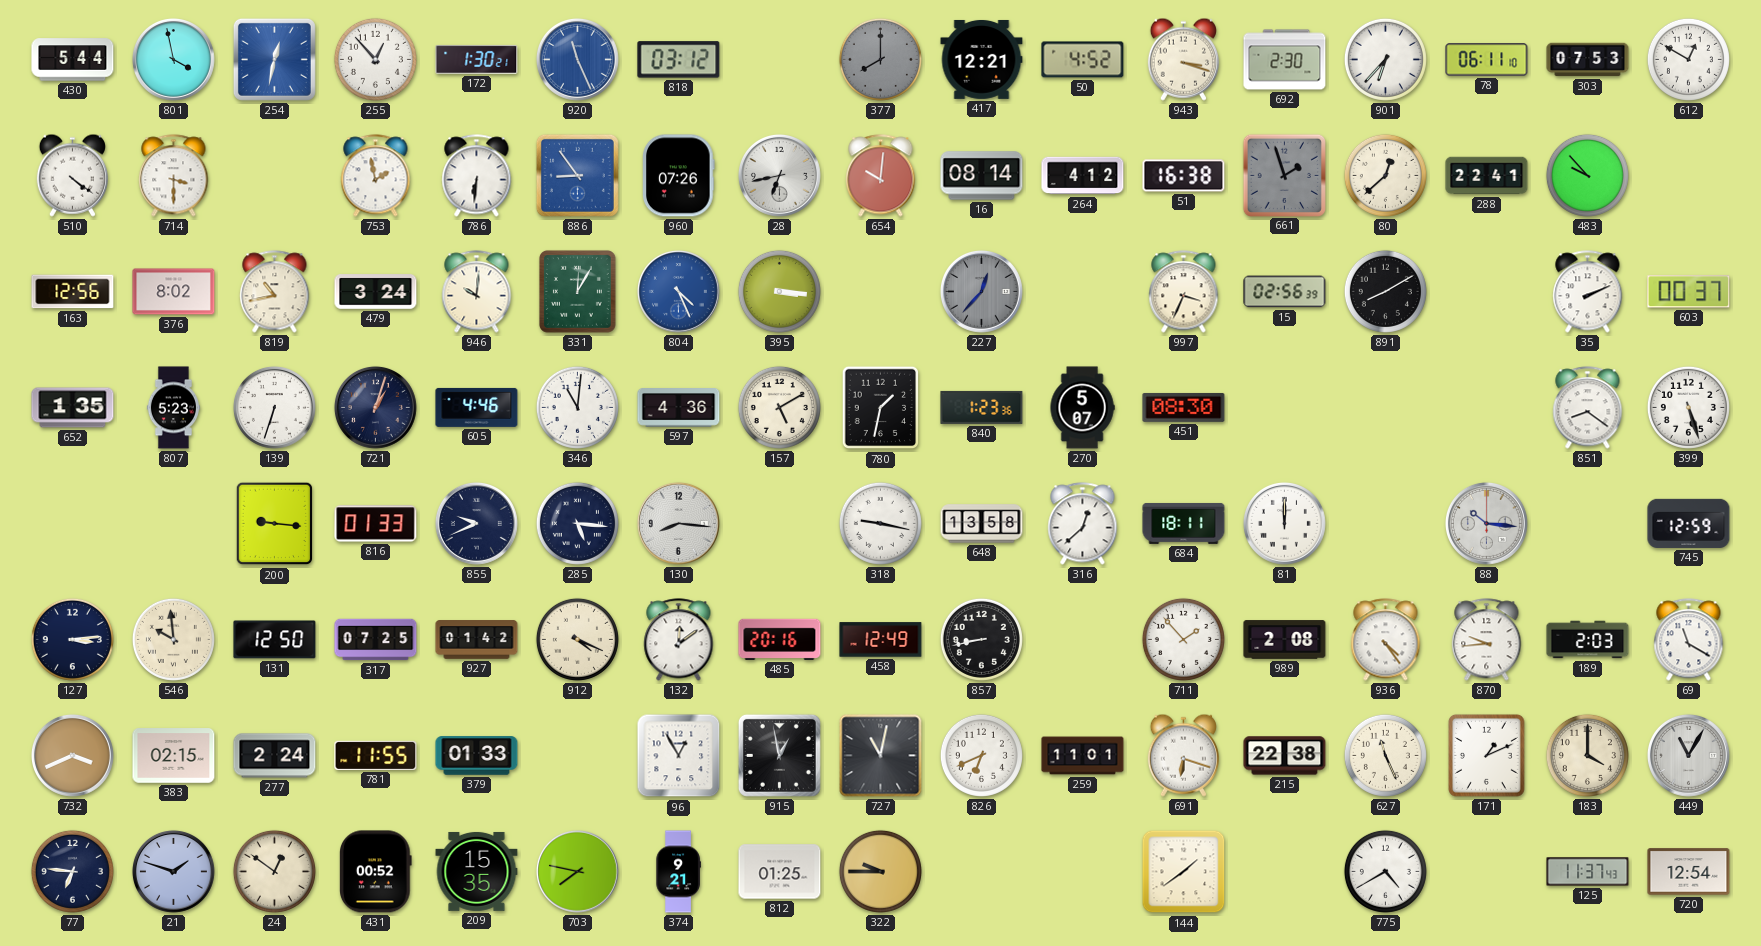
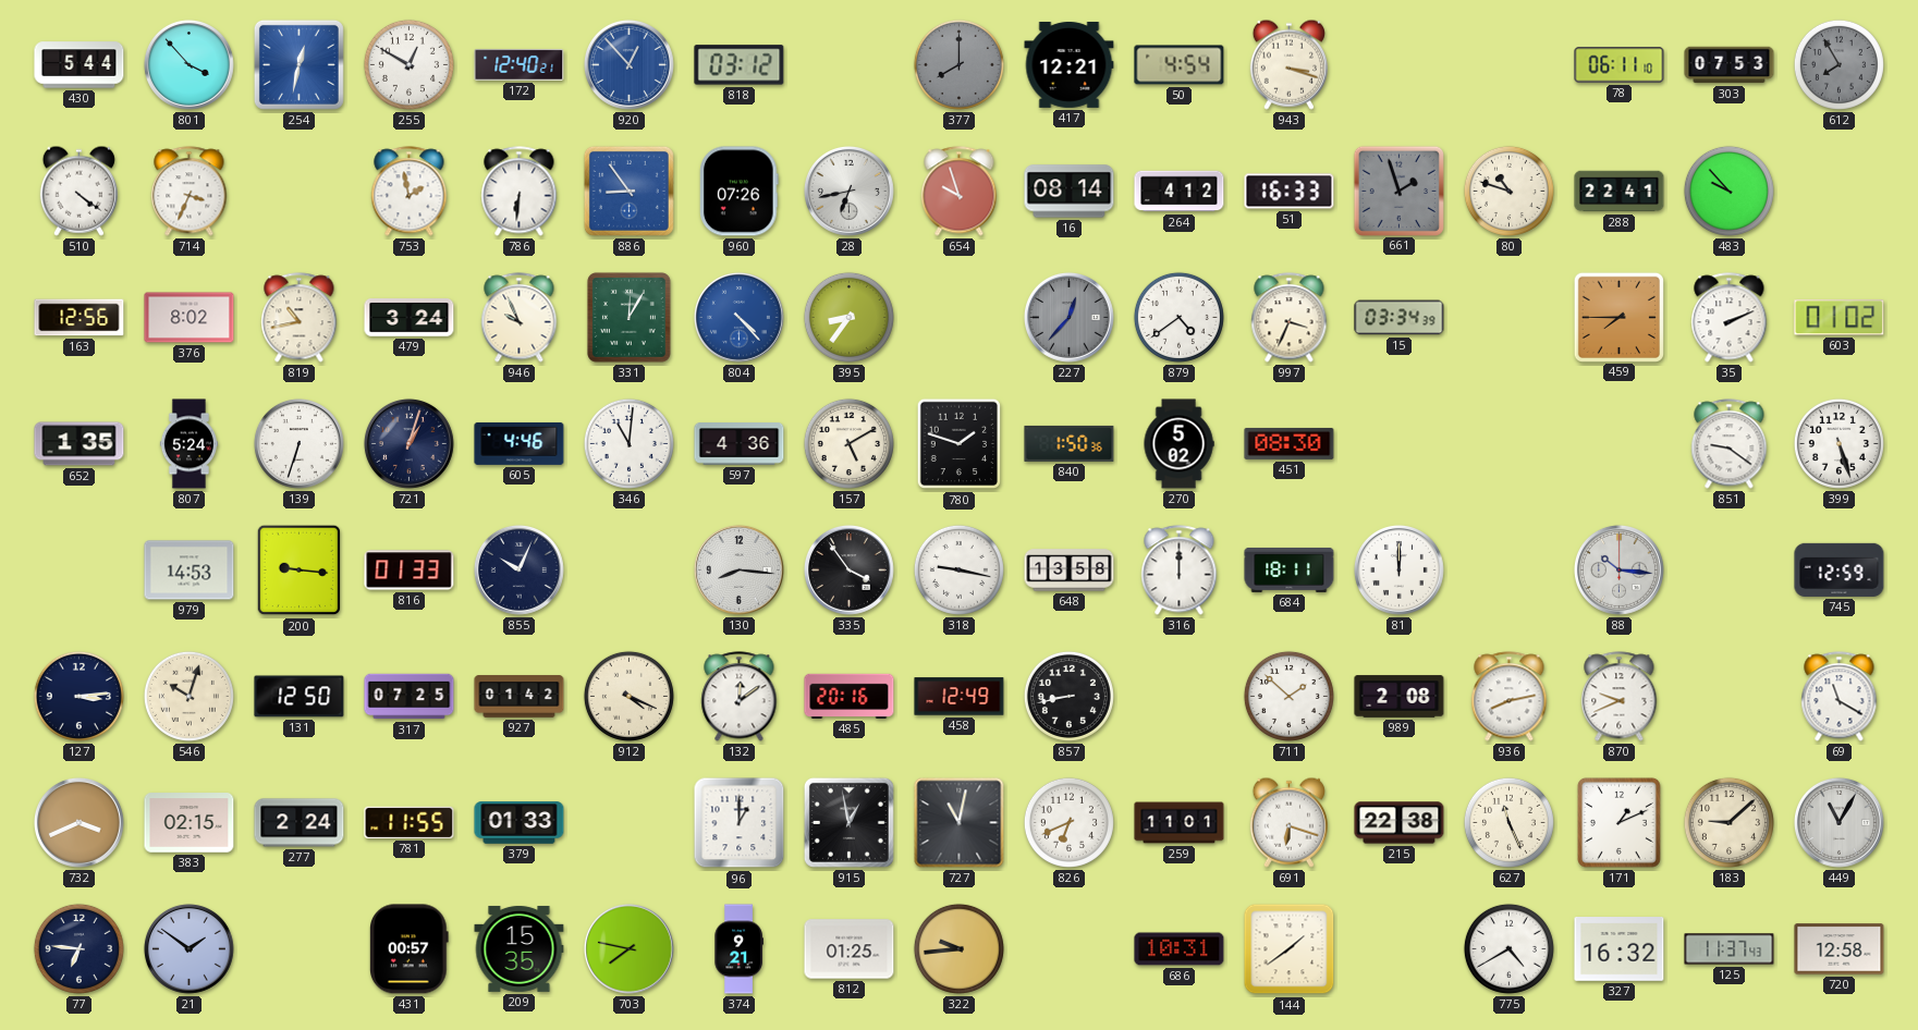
801: 3:58 -> 3:53
255: 12:53 -> 12:50
172: 1:30 -> 12:40
920: 11:26 -> 12:53
50: 4:52 -> 4:54
692: 2:30 -> none
901: 6:37 -> none
612: 12:50 -> 7:55
612 dial: white -> grey
714: 3:30 -> 3:34
654: 10:01 -> 9:57
51: 16:38 -> 16:33
80: 12:38 -> 10:48
946: 10:01 -> 9:56
804: 4:26 -> 4:23
395: 3:16 -> 8:36
879: none -> 4:39
15: 02:56 -> 03:34
891: 8:10 -> none
459: none -> 7:45
603: 00:37 -> 01:02
807: 5:23 -> 5:24
780: 1:32 -> 1:48
840: 1:23 -> 1:50
270: 5:07 -> 5:02
851: 8:21 -> 9:21
979: none -> 14:53
855: 9:41 -> 10:04
285: 5:16 -> none
335: none -> 3:54
316: 12:38 -> 12:00
546: 9:59 -> 10:03
711: 1:53 -> 1:52
936: 4:24 -> 8:13
870: 9:44 -> 9:41
189: 2:03 -> none
96: 12:55 -> 1:00
183: 4:00 -> 9:08
21: 1:48 -> 1:51
24: 12:51 -> none
431: 00:52 -> 00:57
322: 9:45 -> 9:44
686: none -> 10:31
327: none -> 16:32
720: 12:54 -> 12:58
